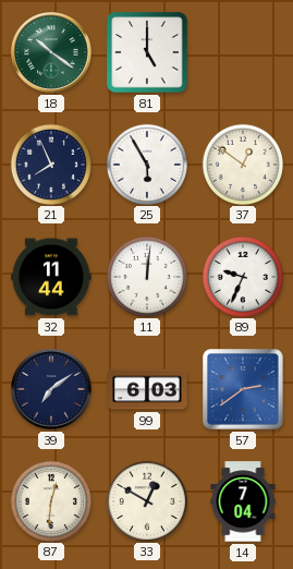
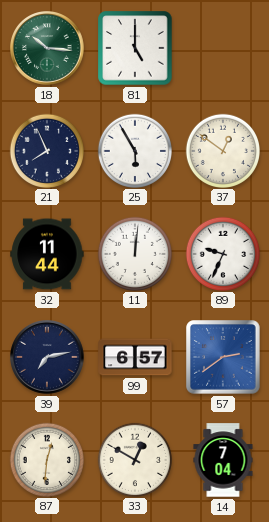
18: 10:21 -> 10:16
39: 7:09 -> 7:13
99: 6:03 -> 6:57
